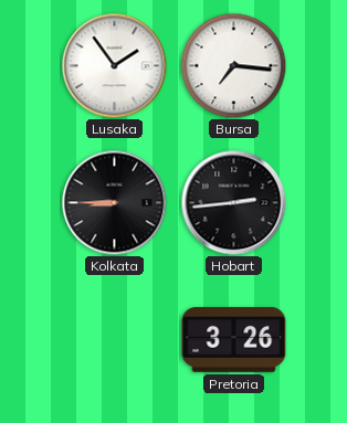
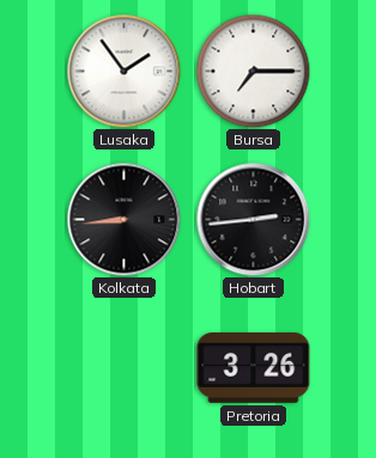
Bursa: 7:16 -> 7:15
Kolkata: 8:45 -> 8:44
